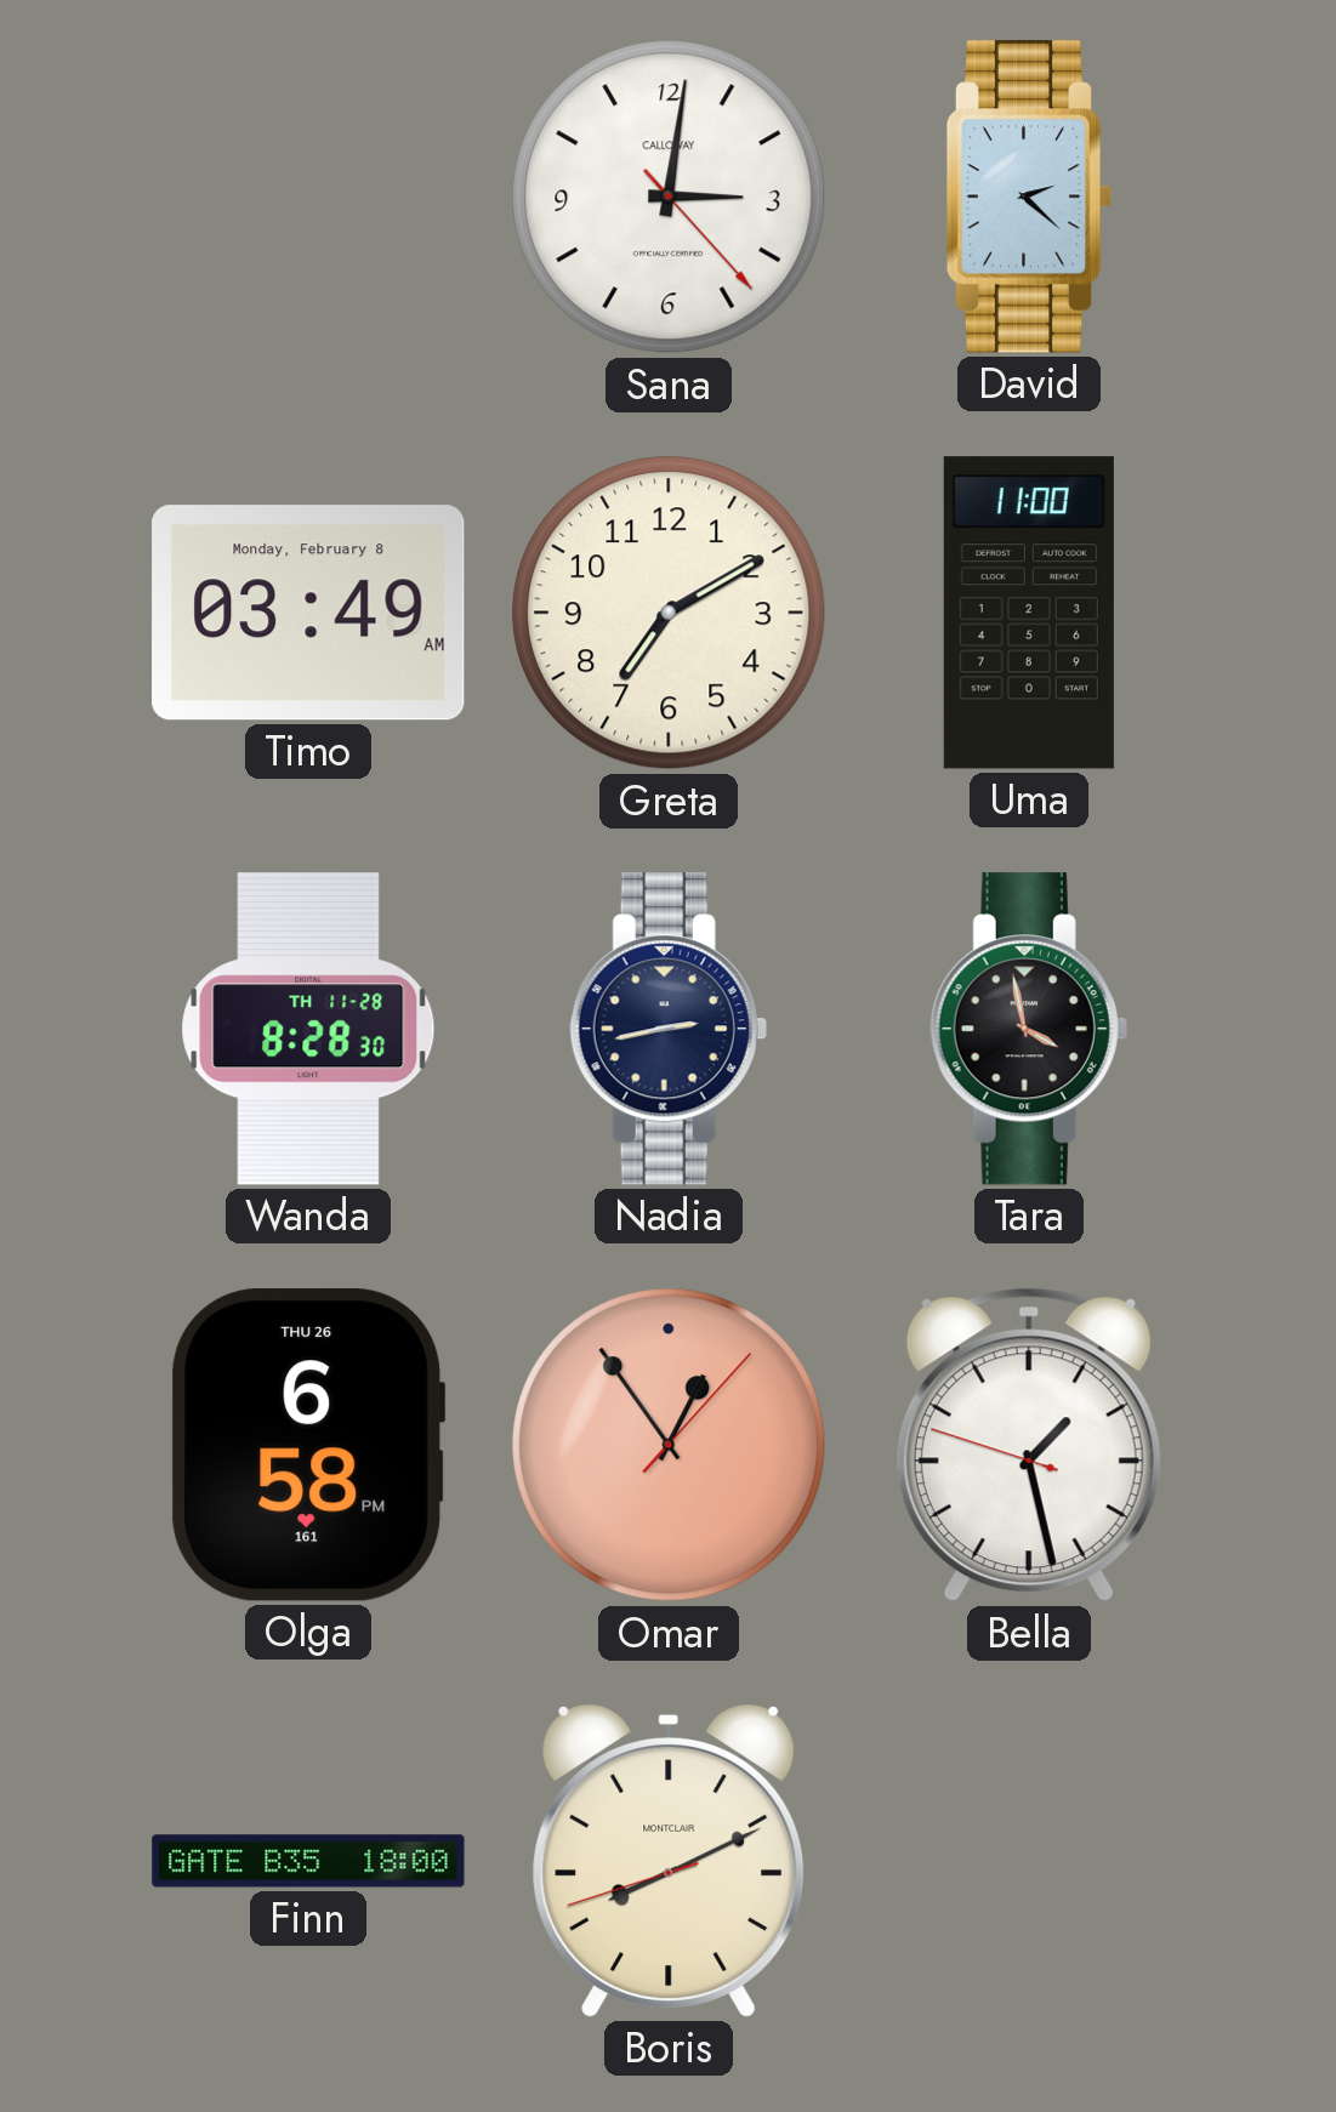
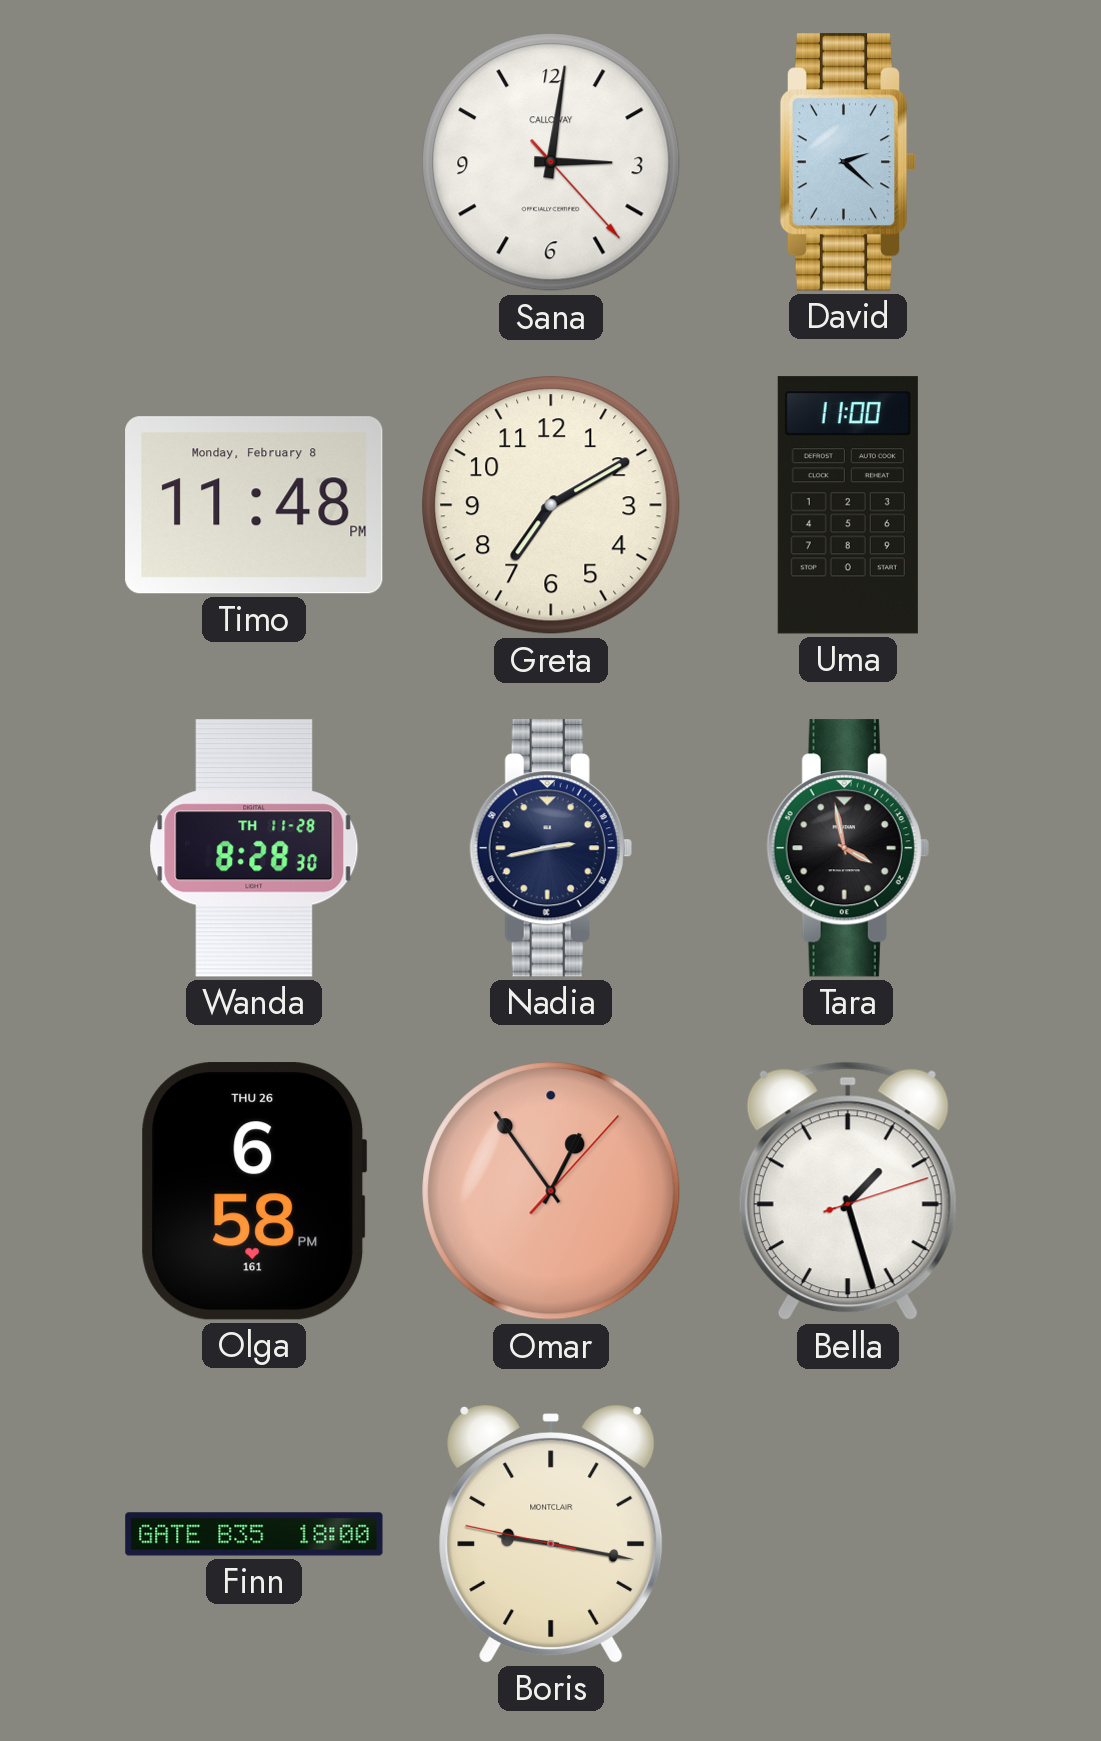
Timo: 03:49 -> 11:48
Bella: 1:27:48 -> 1:27:12
Boris: 8:10 -> 9:16
